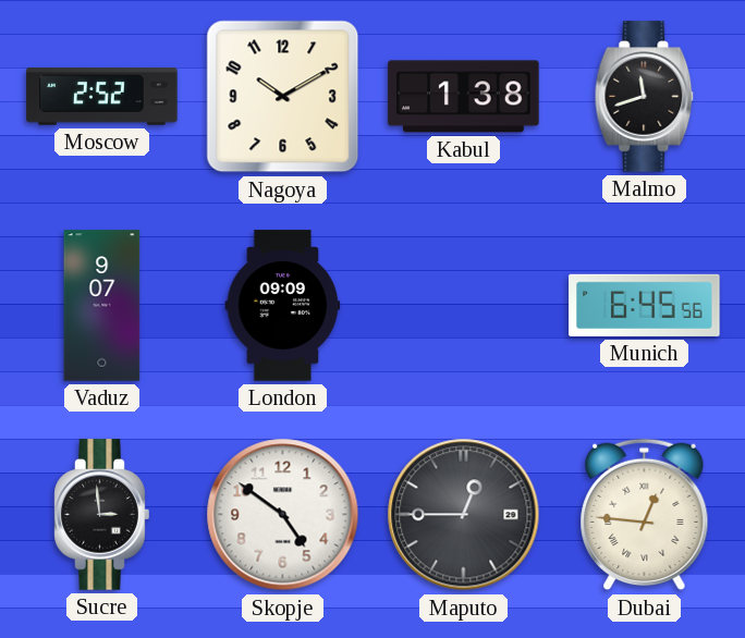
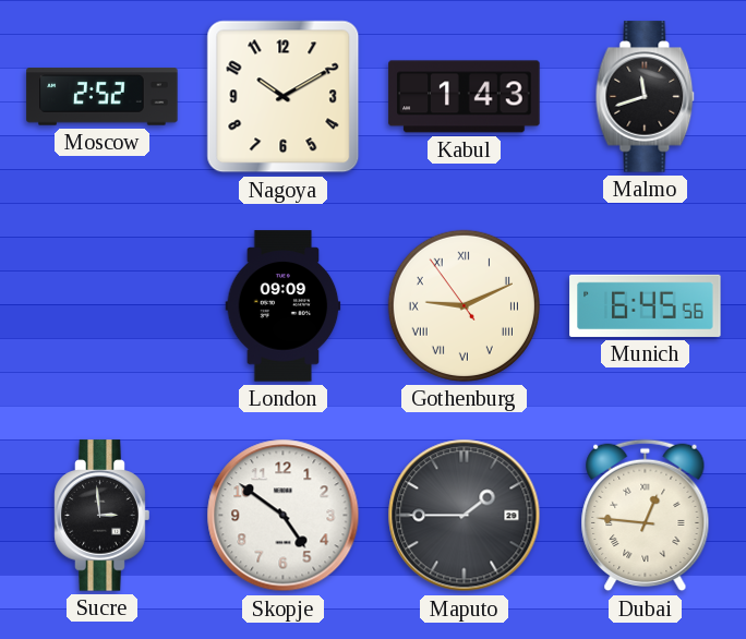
Kabul: 1:38 -> 1:43
Vaduz: 9:07 -> none
Gothenburg: none -> 9:10
Maputo: 12:45 -> 1:45
